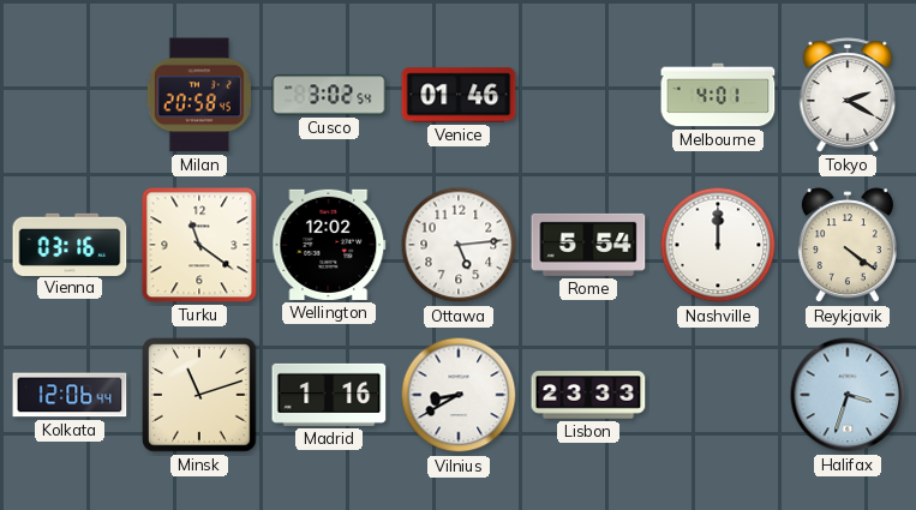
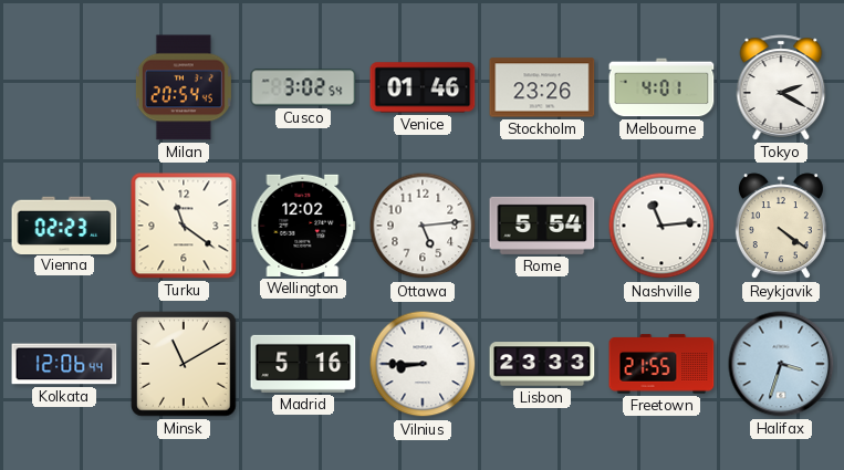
Milan: 20:58 -> 20:54
Stockholm: none -> 23:26
Vienna: 03:16 -> 02:23
Nashville: 12:00 -> 11:14
Minsk: 11:12 -> 11:10
Madrid: 1:16 -> 5:16
Vilnius: 8:40 -> 8:45
Freetown: none -> 21:55
